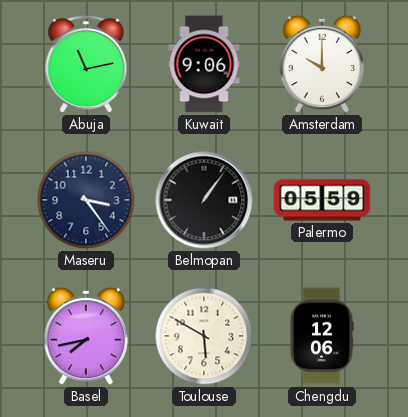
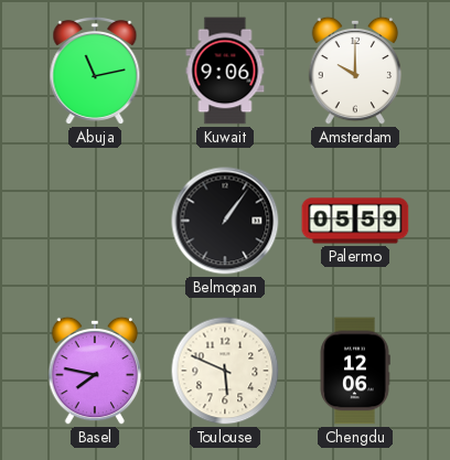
Maseru: 3:24 -> none
Basel: 7:43 -> 7:47
Toulouse: 5:50 -> 5:49
